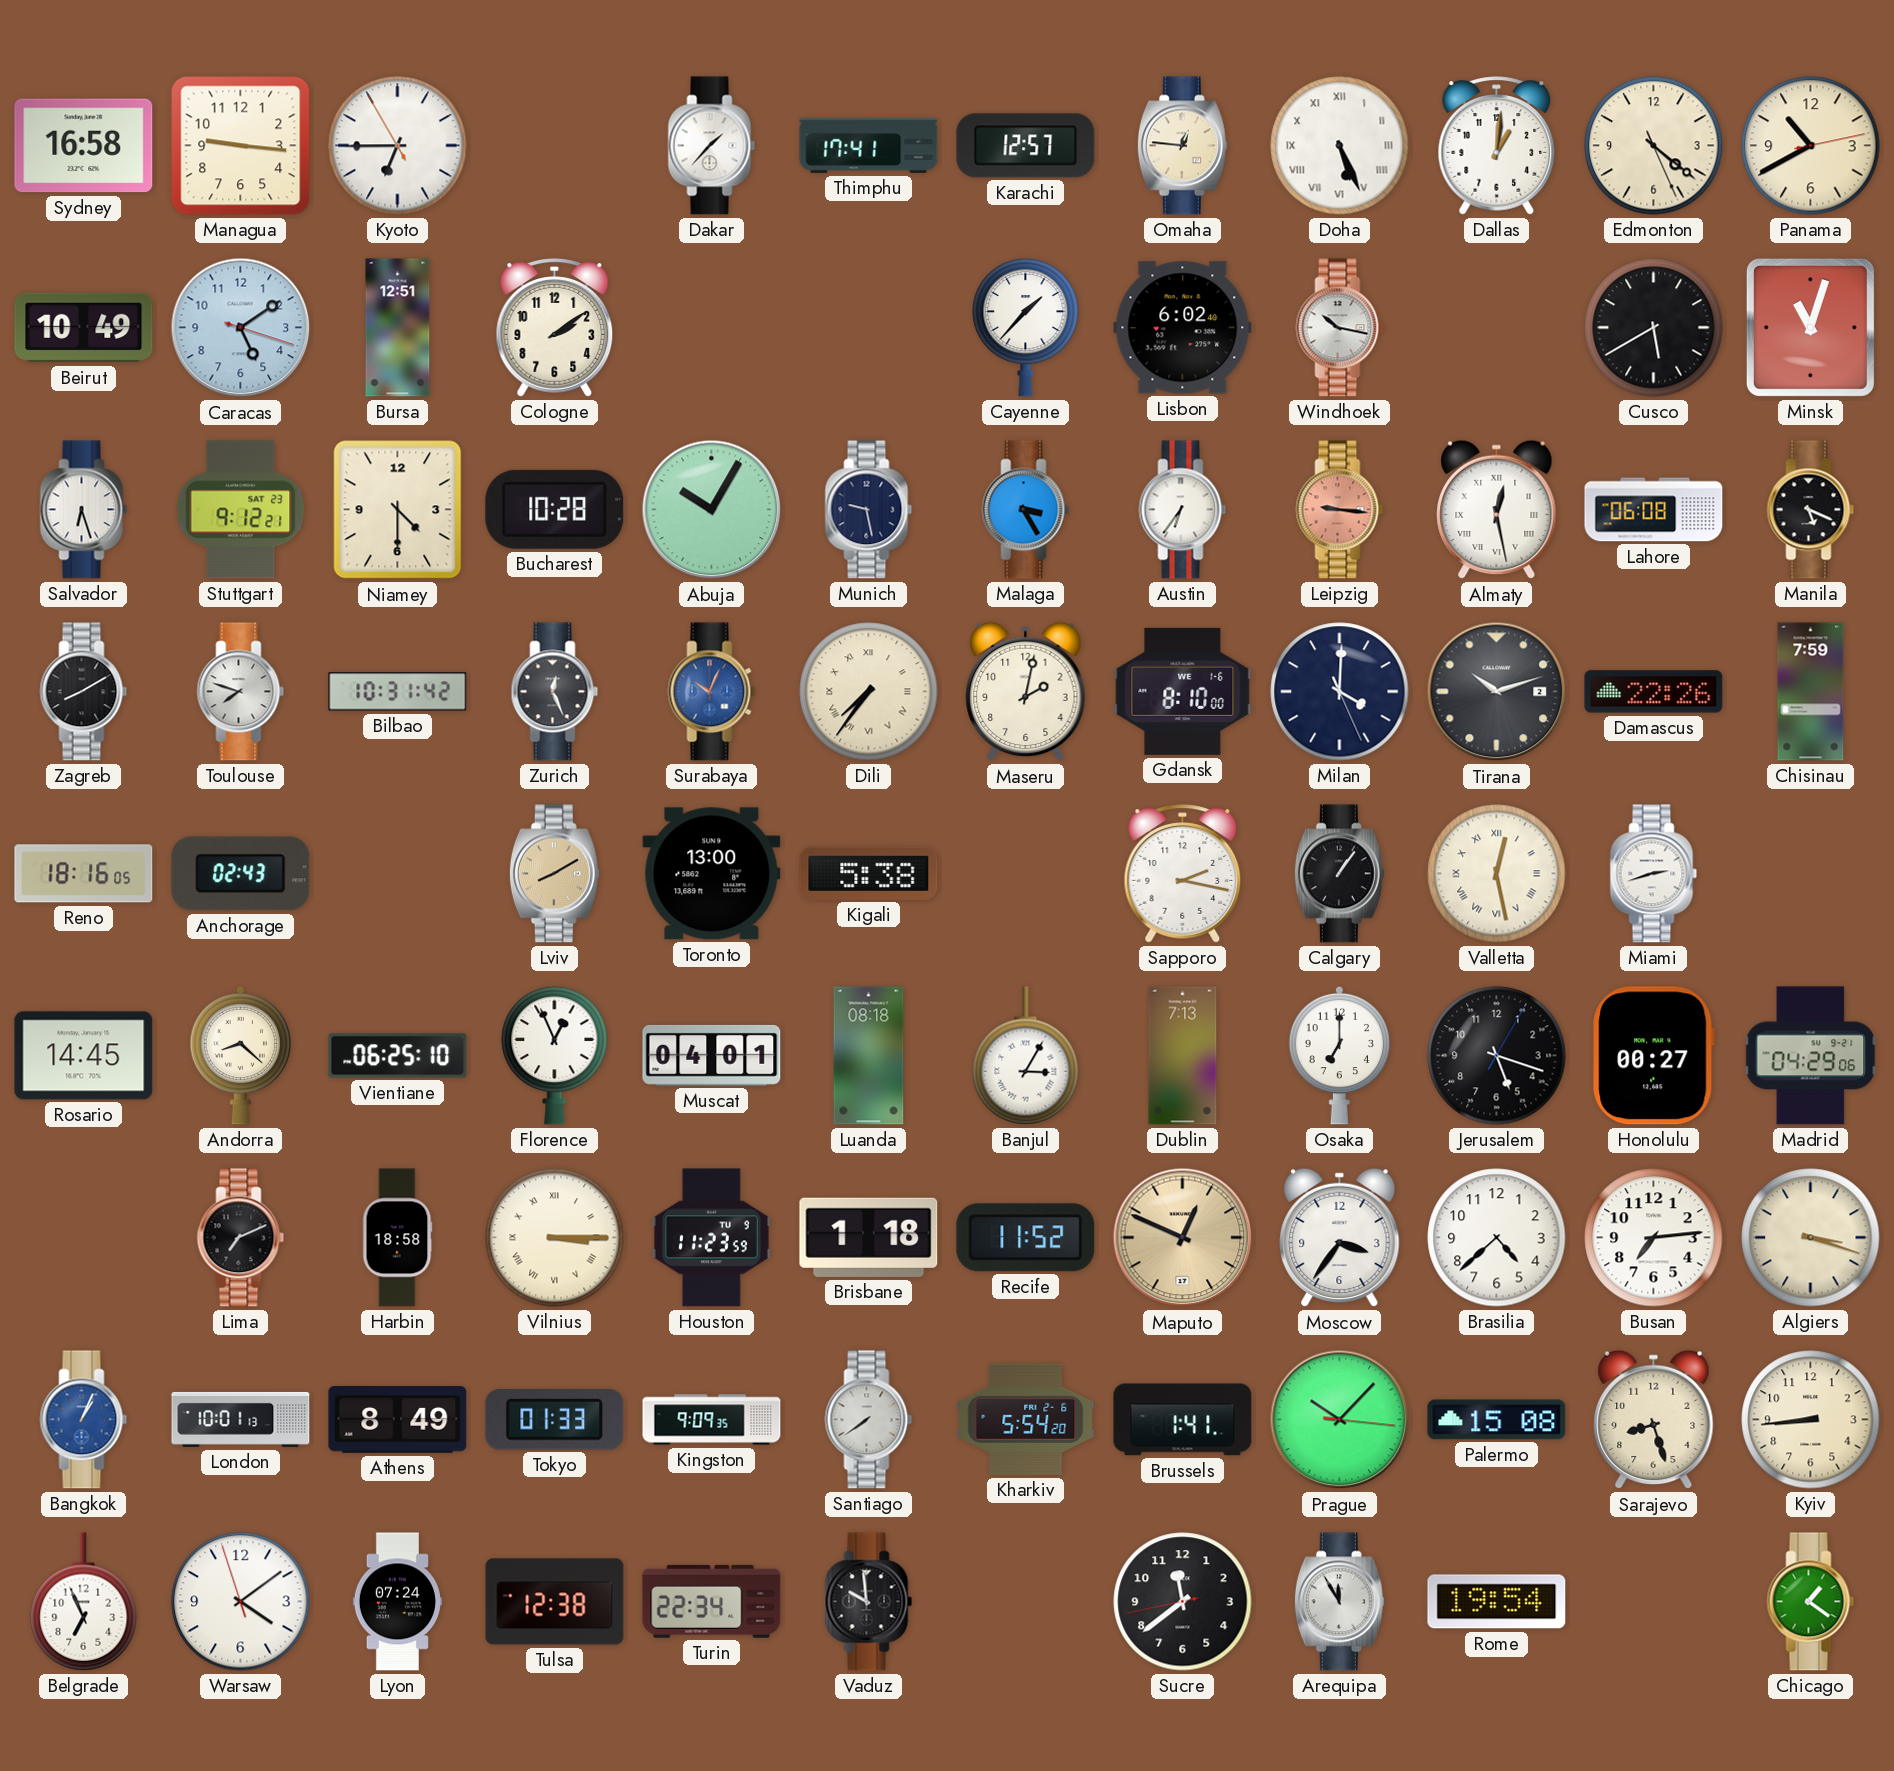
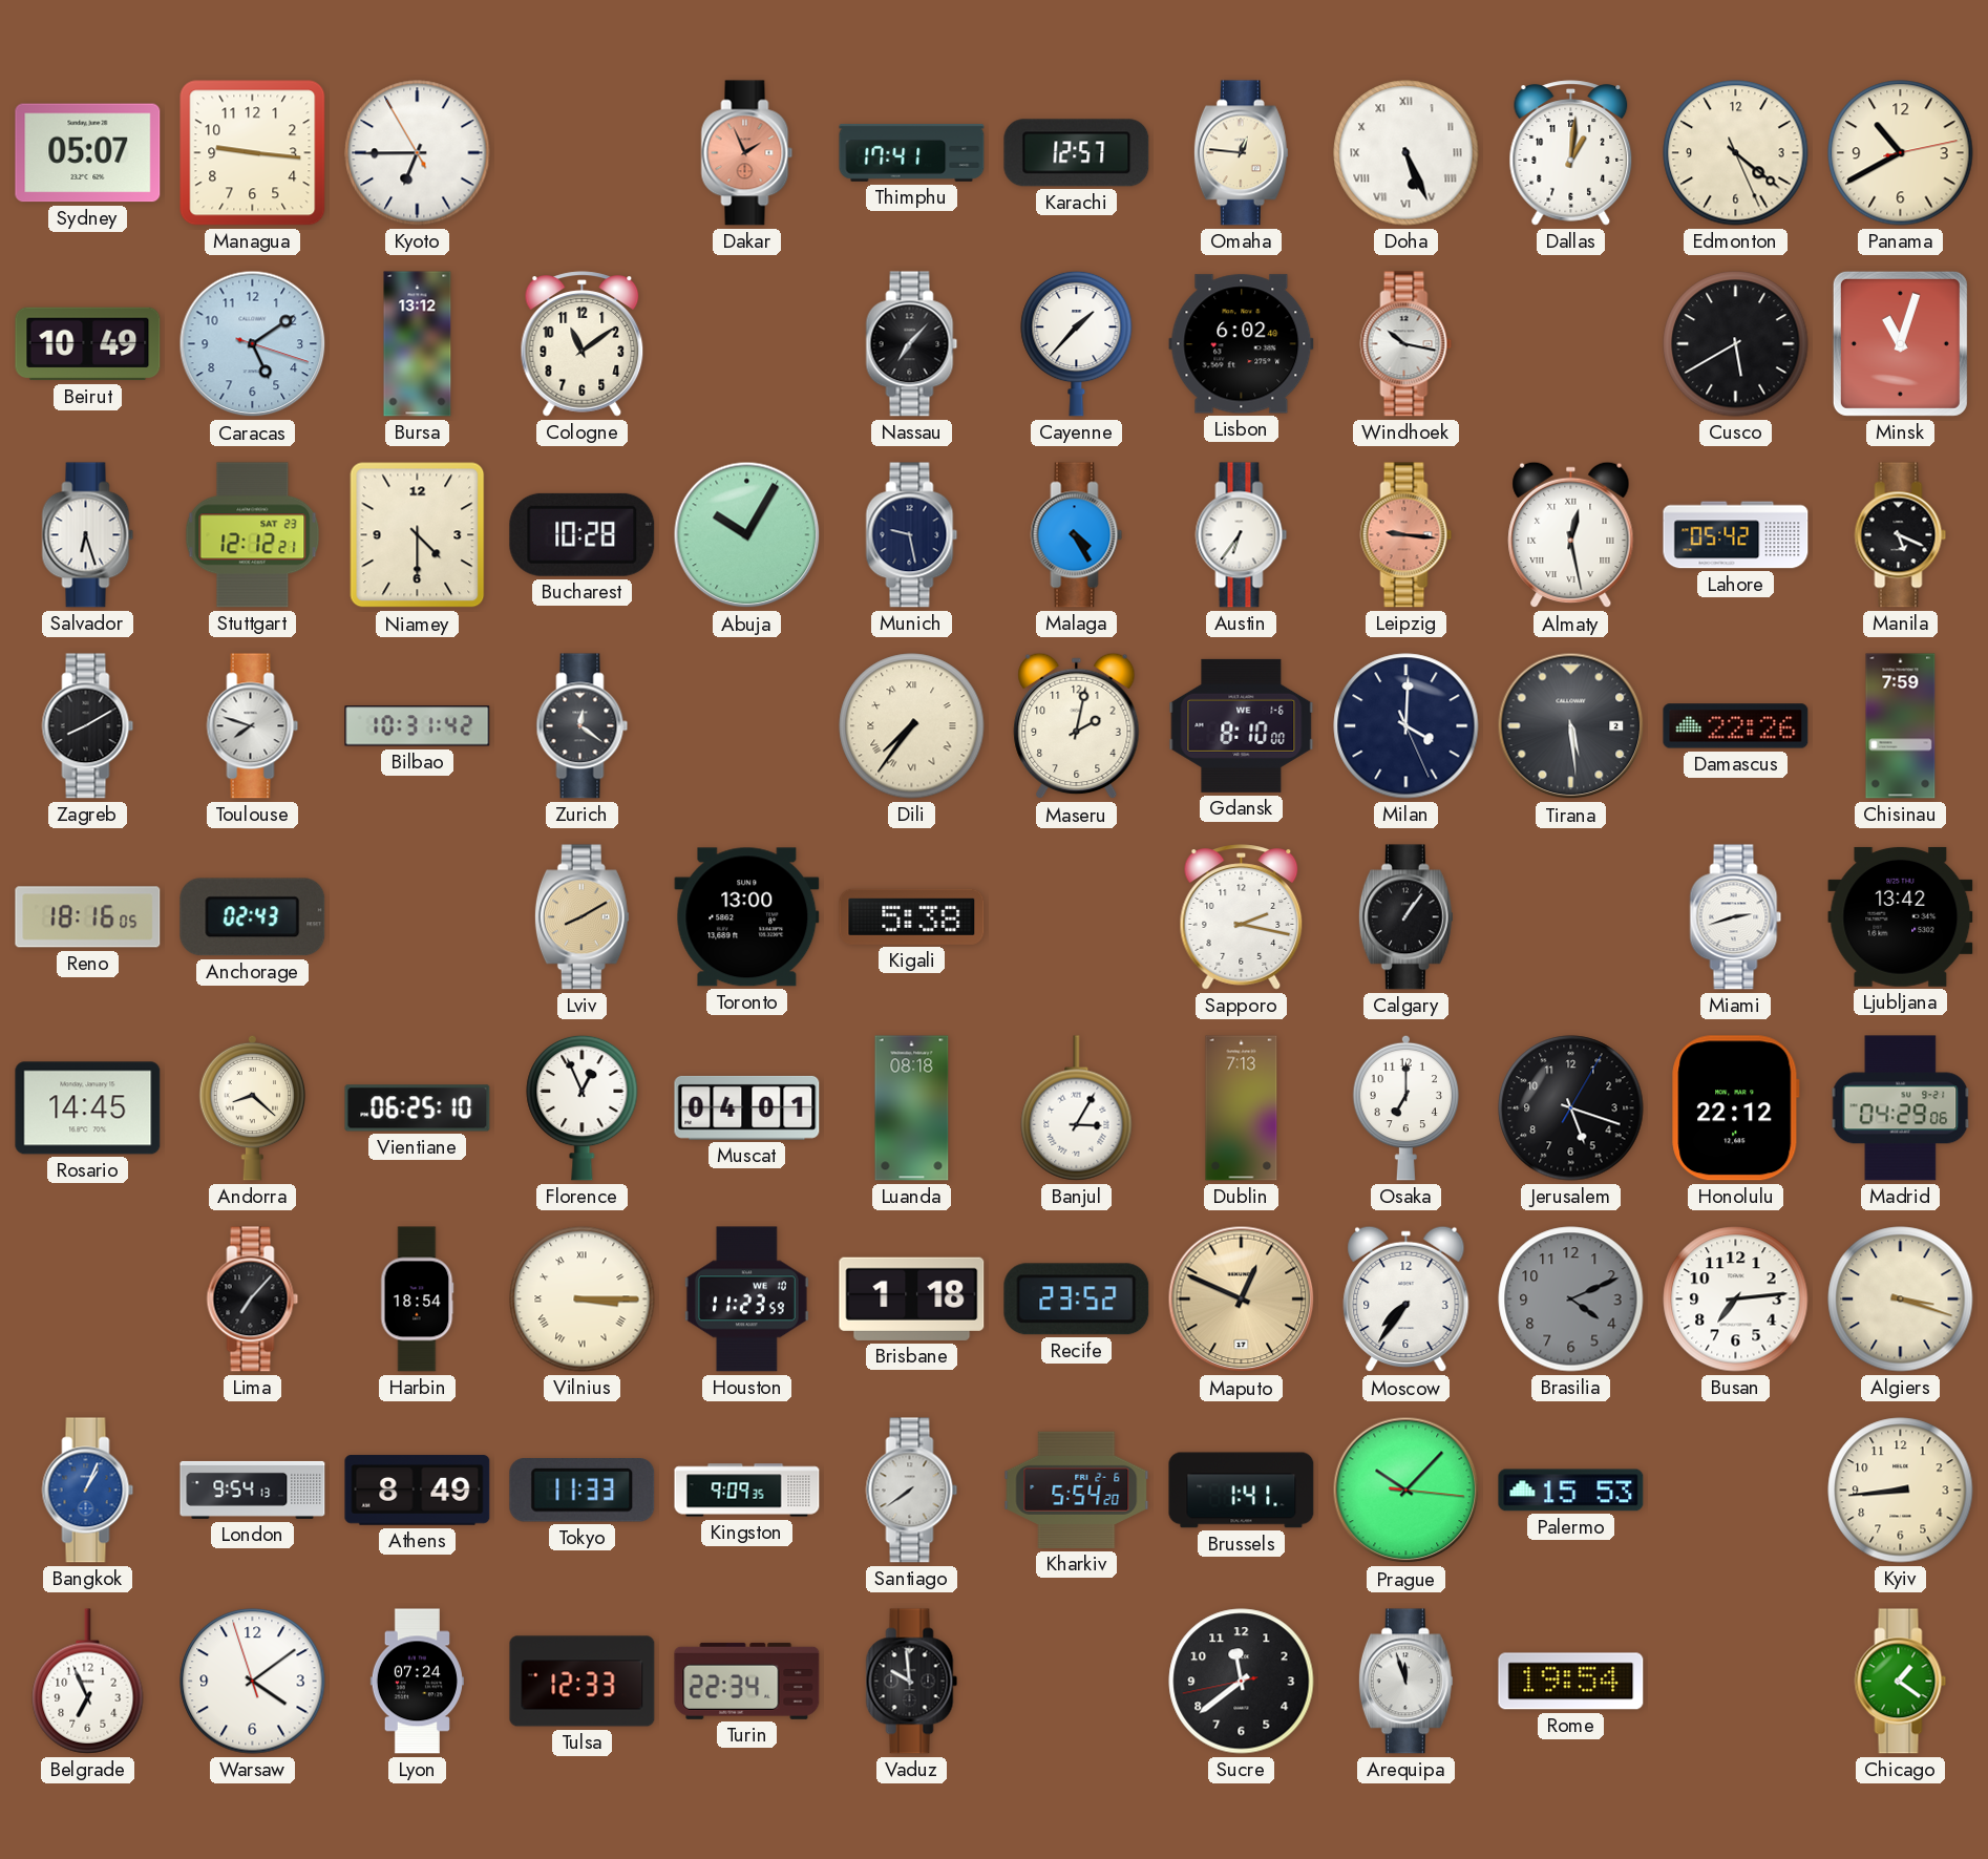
Sydney: 16:58 -> 05:07
Dakar: 1:37 -> 1:56
Dakar dial: white -> salmon
Bursa: 12:51 -> 13:12
Cologne: 2:09 -> 11:09
Nassau: none -> 7:07
Stuttgart: 9:12 -> 12:12
Malaga: 3:25 -> 4:25
Lahore: 06:08 -> 05:42
Zurich: 12:26 -> 12:21
Surabaya: 10:04 -> none
Tirana: 10:12 -> 5:29
Valletta: 12:28 -> none
Ljubljana: none -> 13:42
Honolulu: 00:27 -> 22:12
Lima: 7:11 -> 7:07
Harbin: 18:58 -> 18:54
Houston date: TU 9 -> WE 10
Recife: 11:52 -> 23:52
Moscow: 3:36 -> 7:36
Brasilia: 4:38 -> 4:11
Brasilia dial: white -> grey
London: 10:01 -> 9:54
Tokyo: 01:33 -> 11:33
Palermo: 15:08 -> 15:53
Sarajevo: 8:27 -> none
Tulsa: 12:38 -> 12:33
Arequipa: 11:55 -> 11:57
